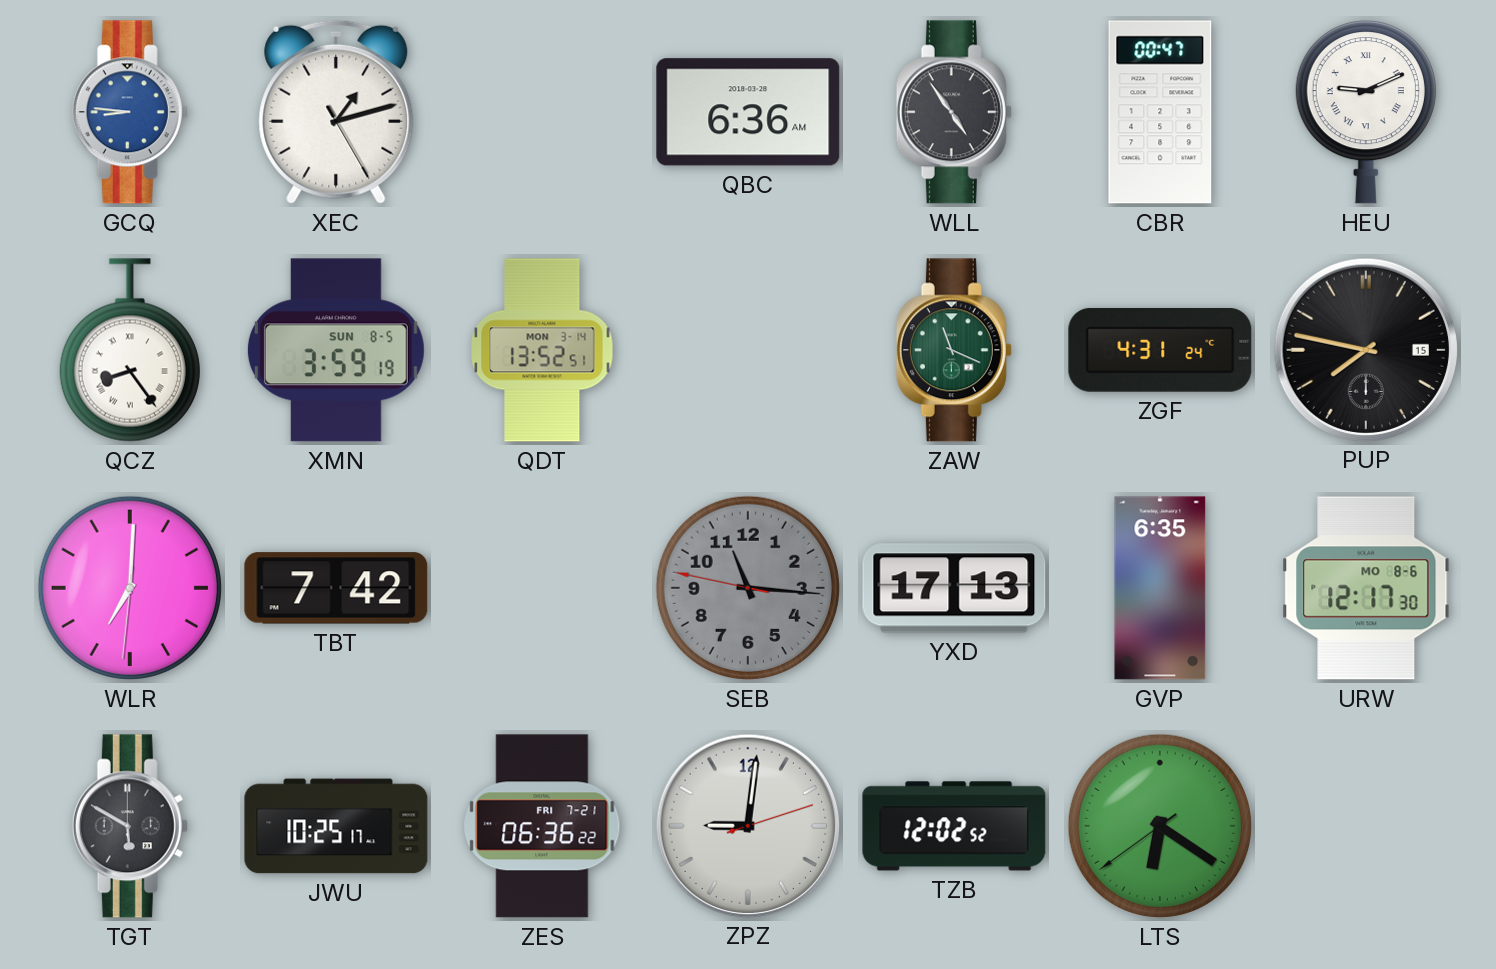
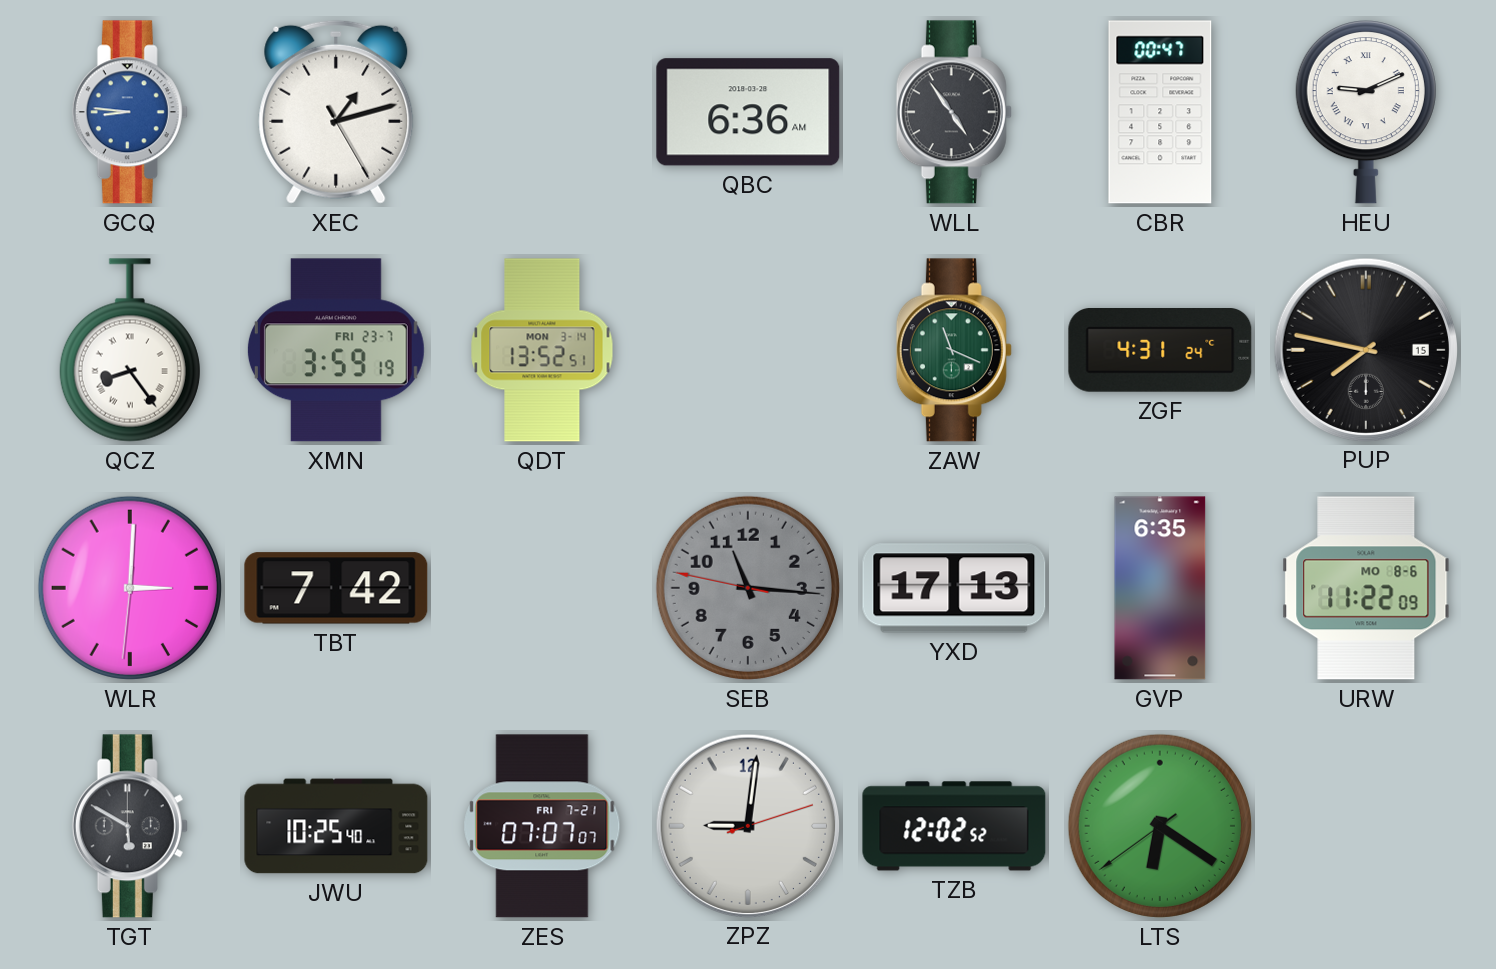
XMN date: SUN 8-5 -> FRI 23-7
WLR: 7:00 -> 3:00
URW: 12:17 -> 11:22
JWU: 10:25:17 -> 10:25:40
ZES: 06:36 -> 07:07
